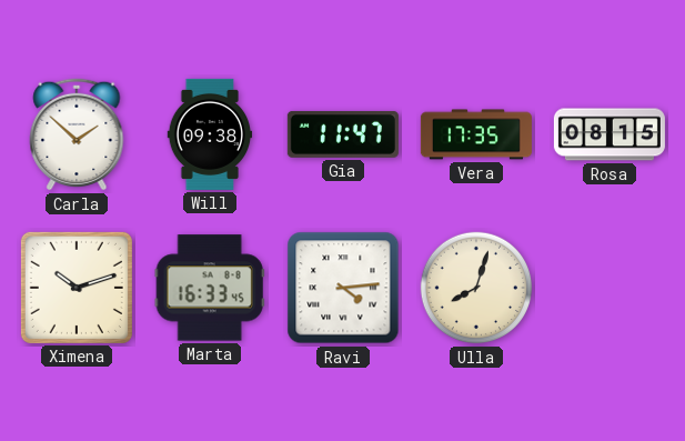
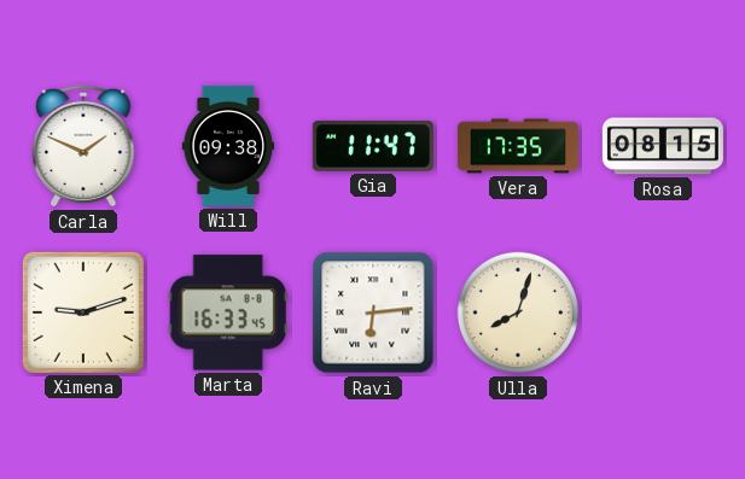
Carla: 1:52 -> 1:49
Ximena: 10:12 -> 9:12
Ravi: 4:14 -> 6:14
